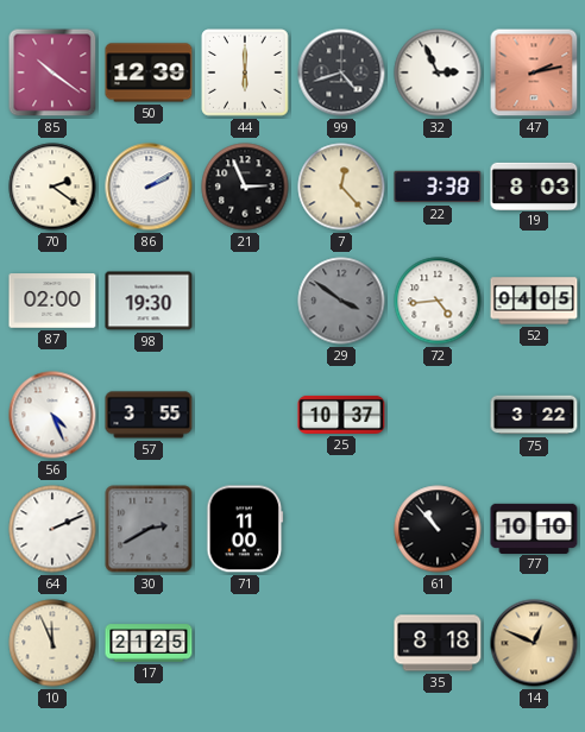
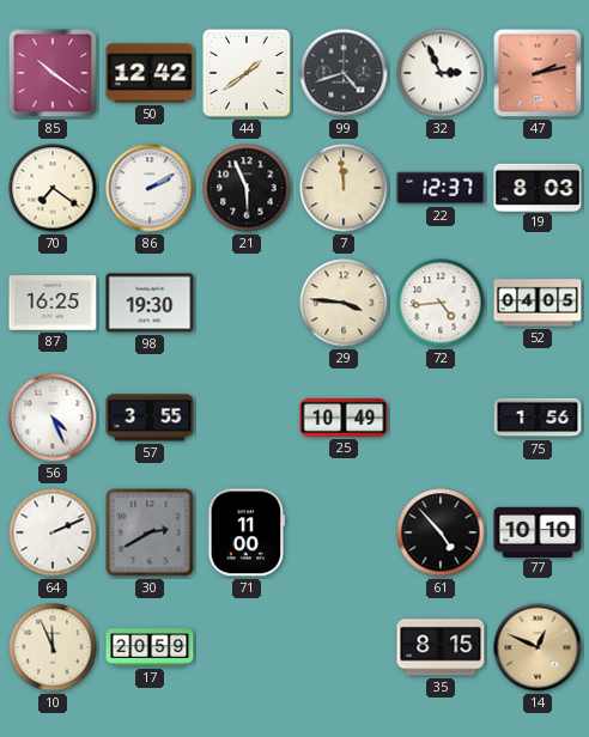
50: 12:39 -> 12:42
44: 6:00 -> 1:39
70: 2:21 -> 7:21
21: 2:56 -> 5:56
7: 12:23 -> 11:59
22: 3:38 -> 12:37
87: 02:00 -> 16:25
29: 3:51 -> 3:46
29 dial: grey -> cream
25: 10:37 -> 10:49
75: 3:22 -> 1:56
61: 10:53 -> 4:53
17: 21:25 -> 20:59
35: 8:18 -> 8:15
